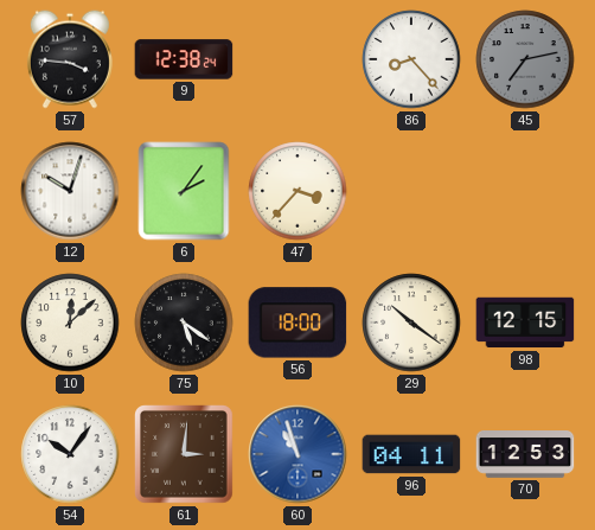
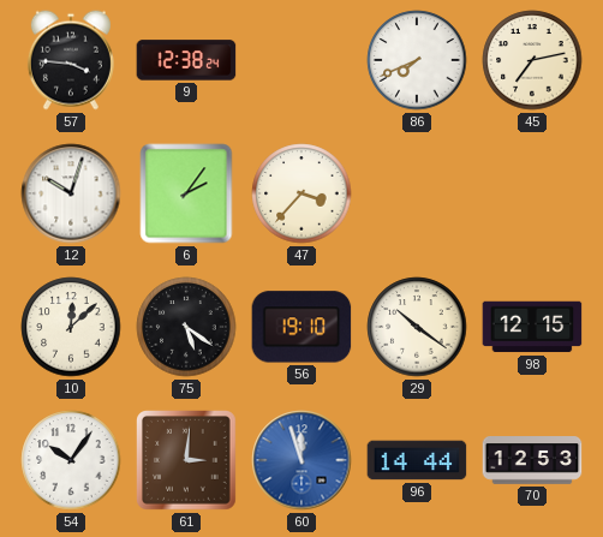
86: 8:23 -> 7:41
45 dial: grey -> cream
56: 18:00 -> 19:10
60: 10:57 -> 11:57
96: 04:11 -> 14:44
